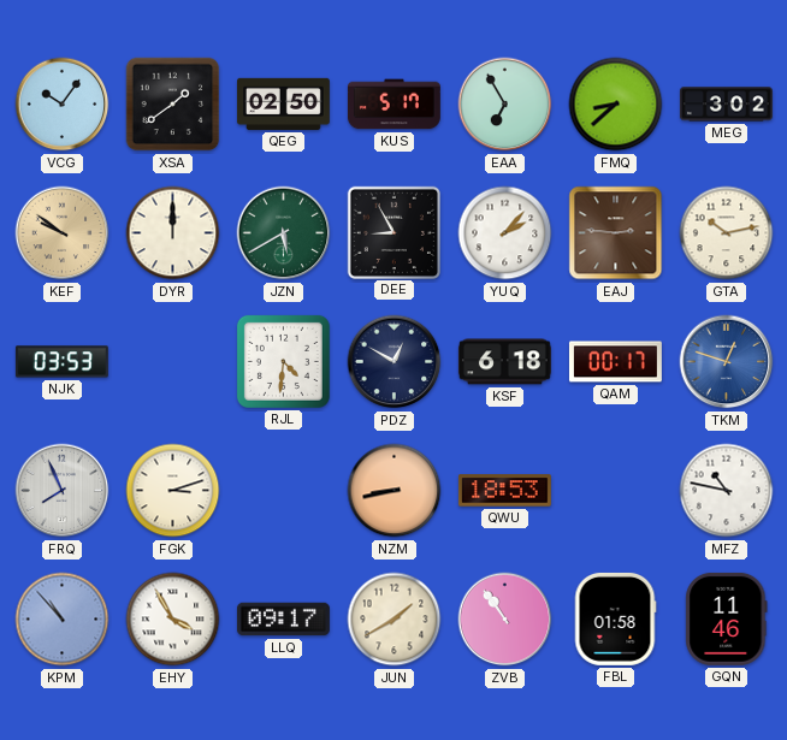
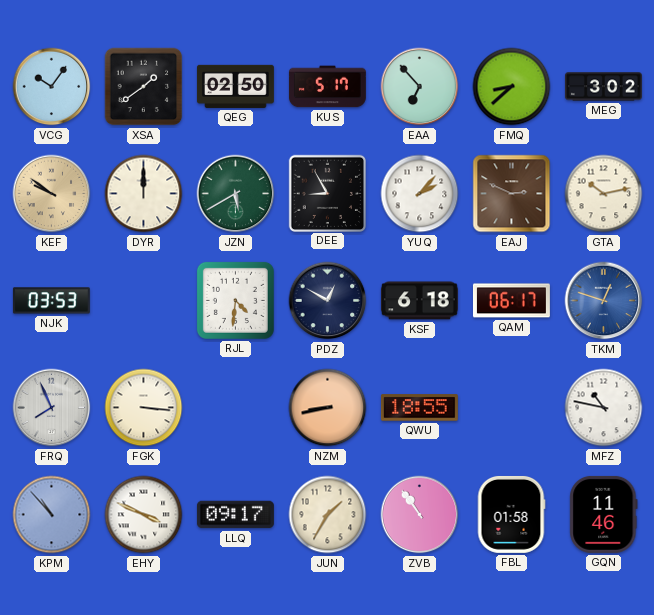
EAA: 6:55 -> 6:53
EAJ: 2:46 -> 2:49
QAM: 00:17 -> 06:17
FGK: 3:12 -> 3:16
QWU: 18:53 -> 18:55
EHY: 3:55 -> 3:49
JUN: 1:40 -> 1:35
